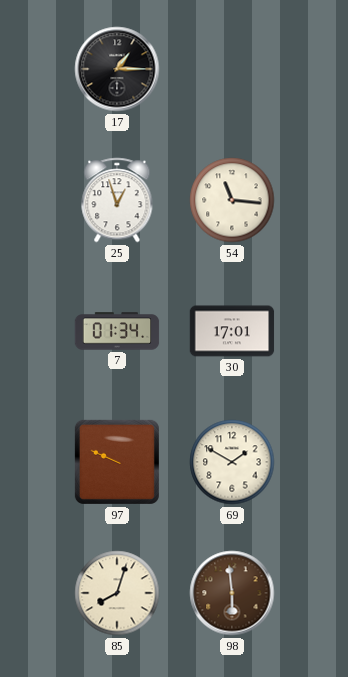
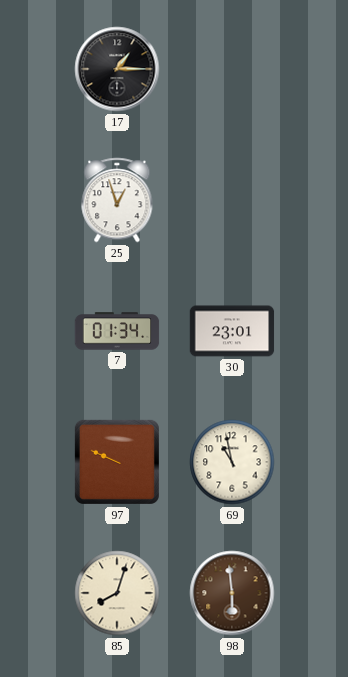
54: 11:16 -> none
30: 17:01 -> 23:01
69: 1:50 -> 10:58
